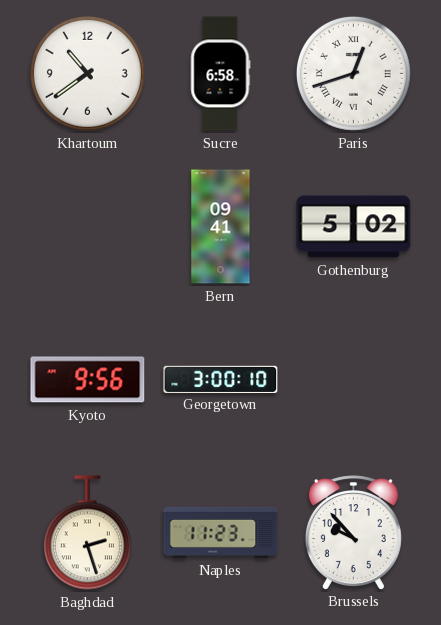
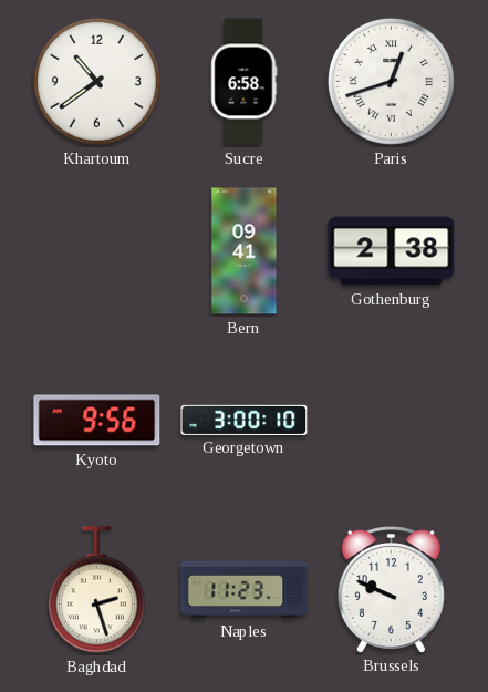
Gothenburg: 5:02 -> 2:38
Brussels: 9:53 -> 9:49
